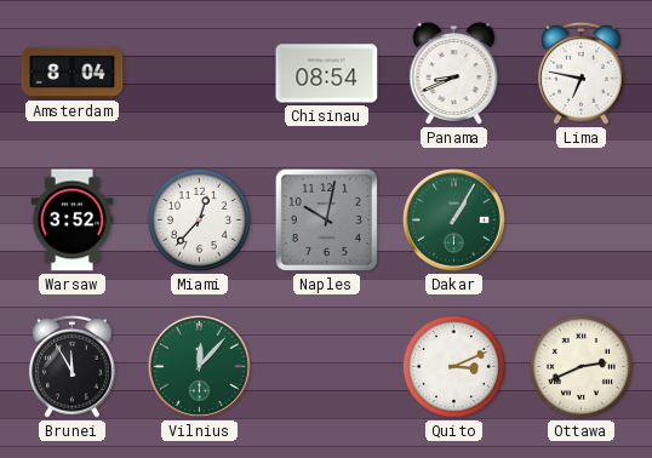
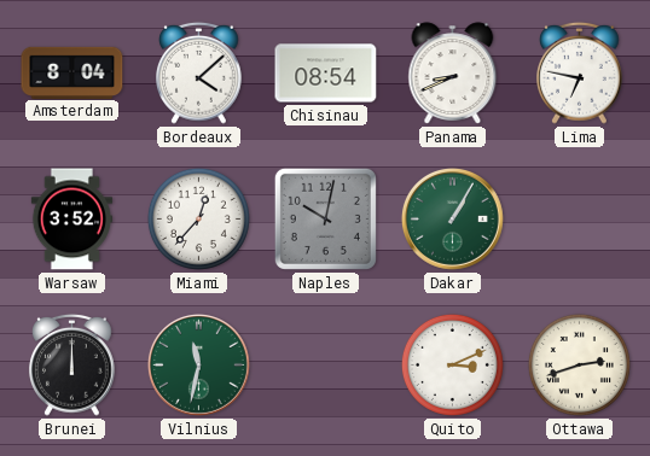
Bordeaux: none -> 4:08
Brunei: 11:55 -> 12:00
Vilnius: 12:07 -> 11:32
Ottawa: 2:41 -> 2:42
